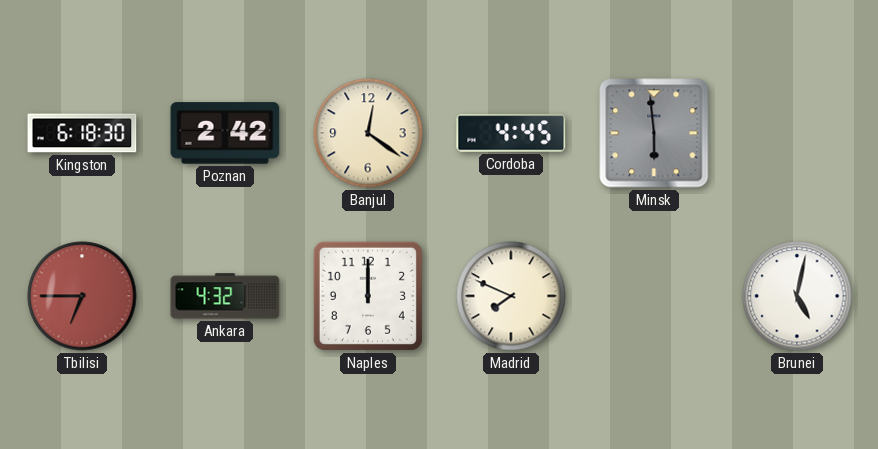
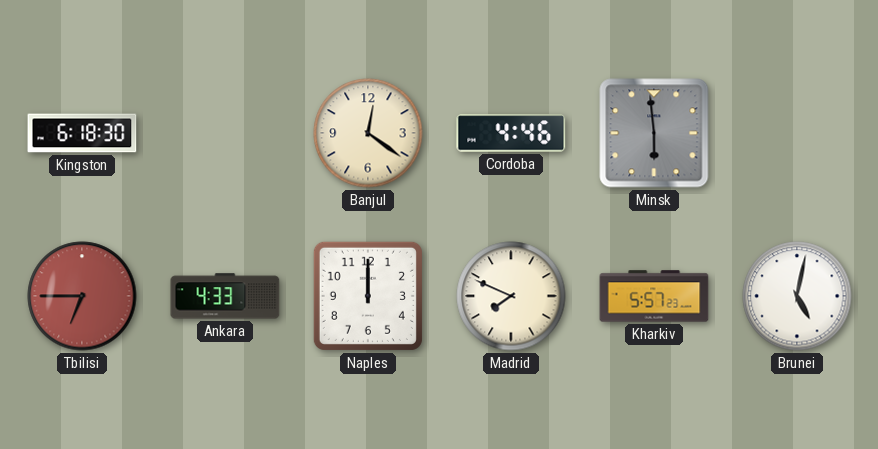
Poznan: 2:42 -> none
Cordoba: 4:45 -> 4:46
Ankara: 4:32 -> 4:33
Kharkiv: none -> 5:57
